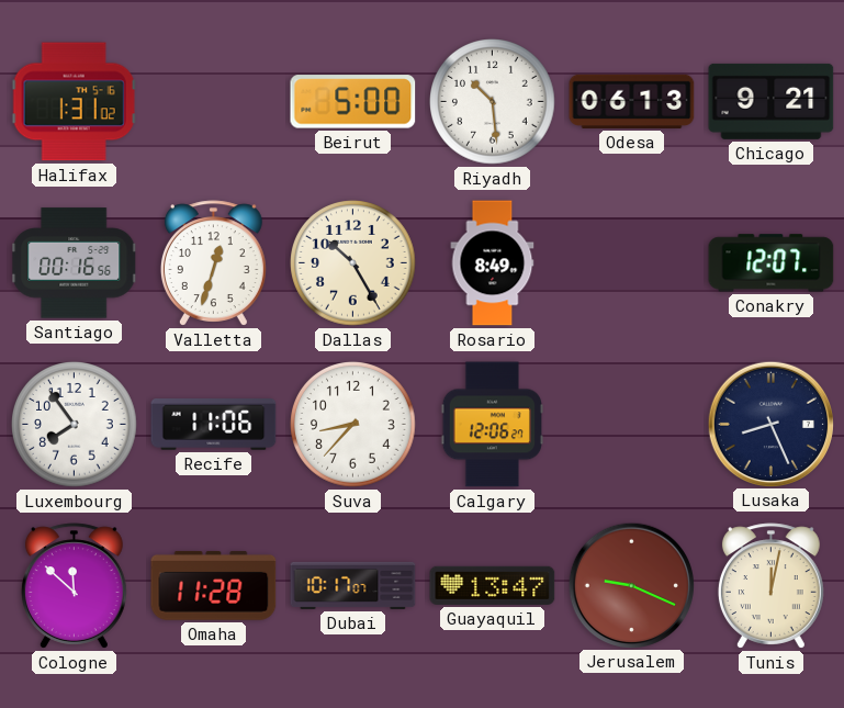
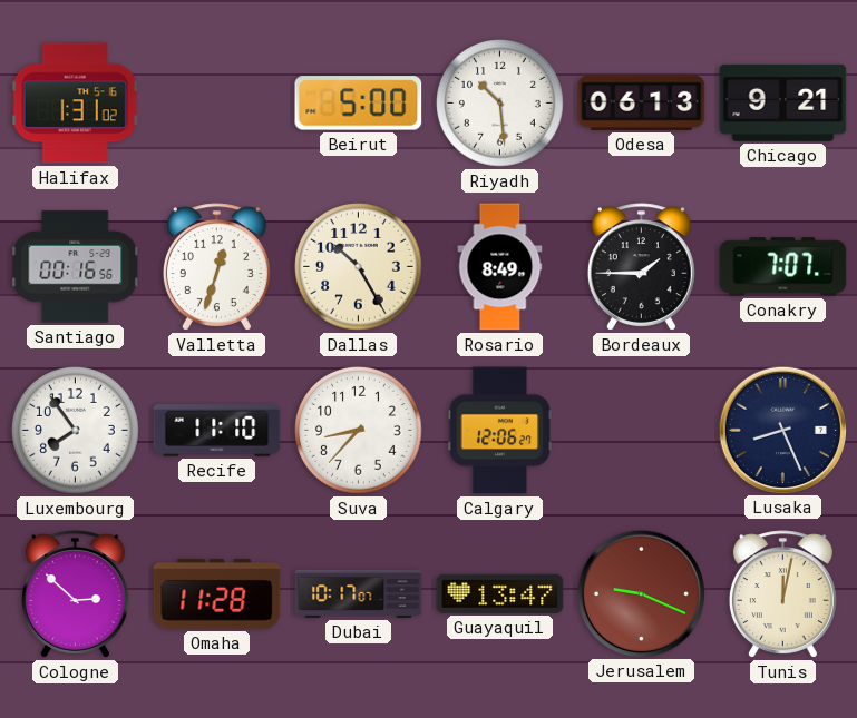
Bordeaux: none -> 1:45
Conakry: 12:07 -> 7:07
Recife: 11:06 -> 11:10
Cologne: 11:52 -> 2:52
